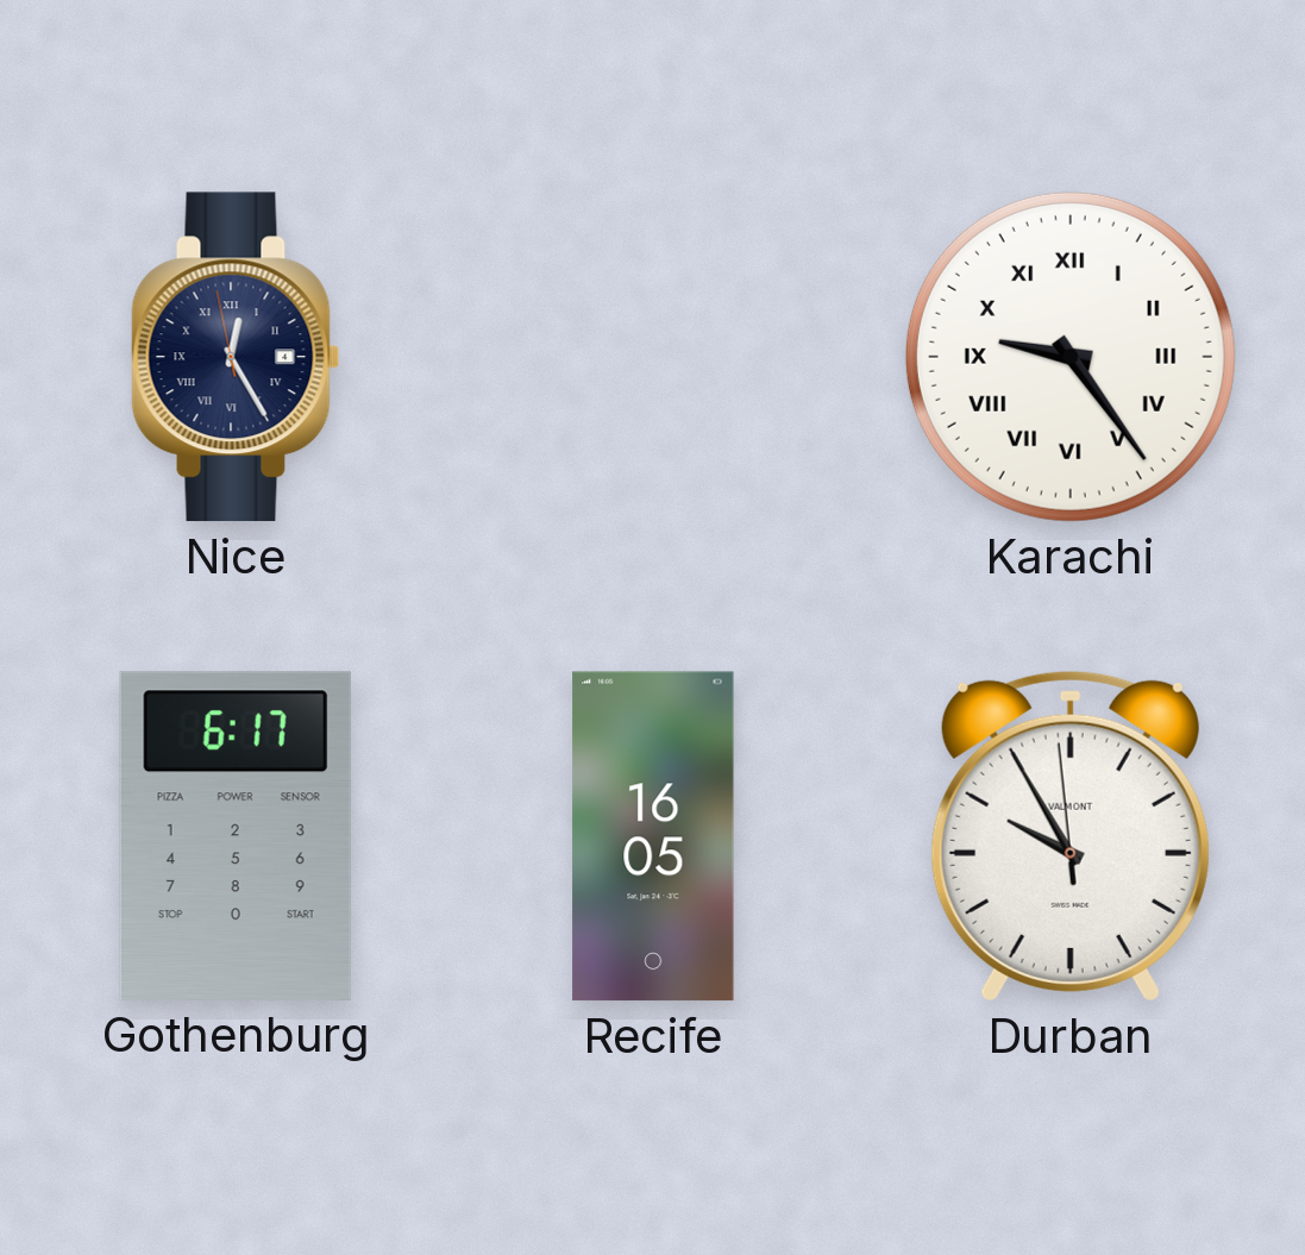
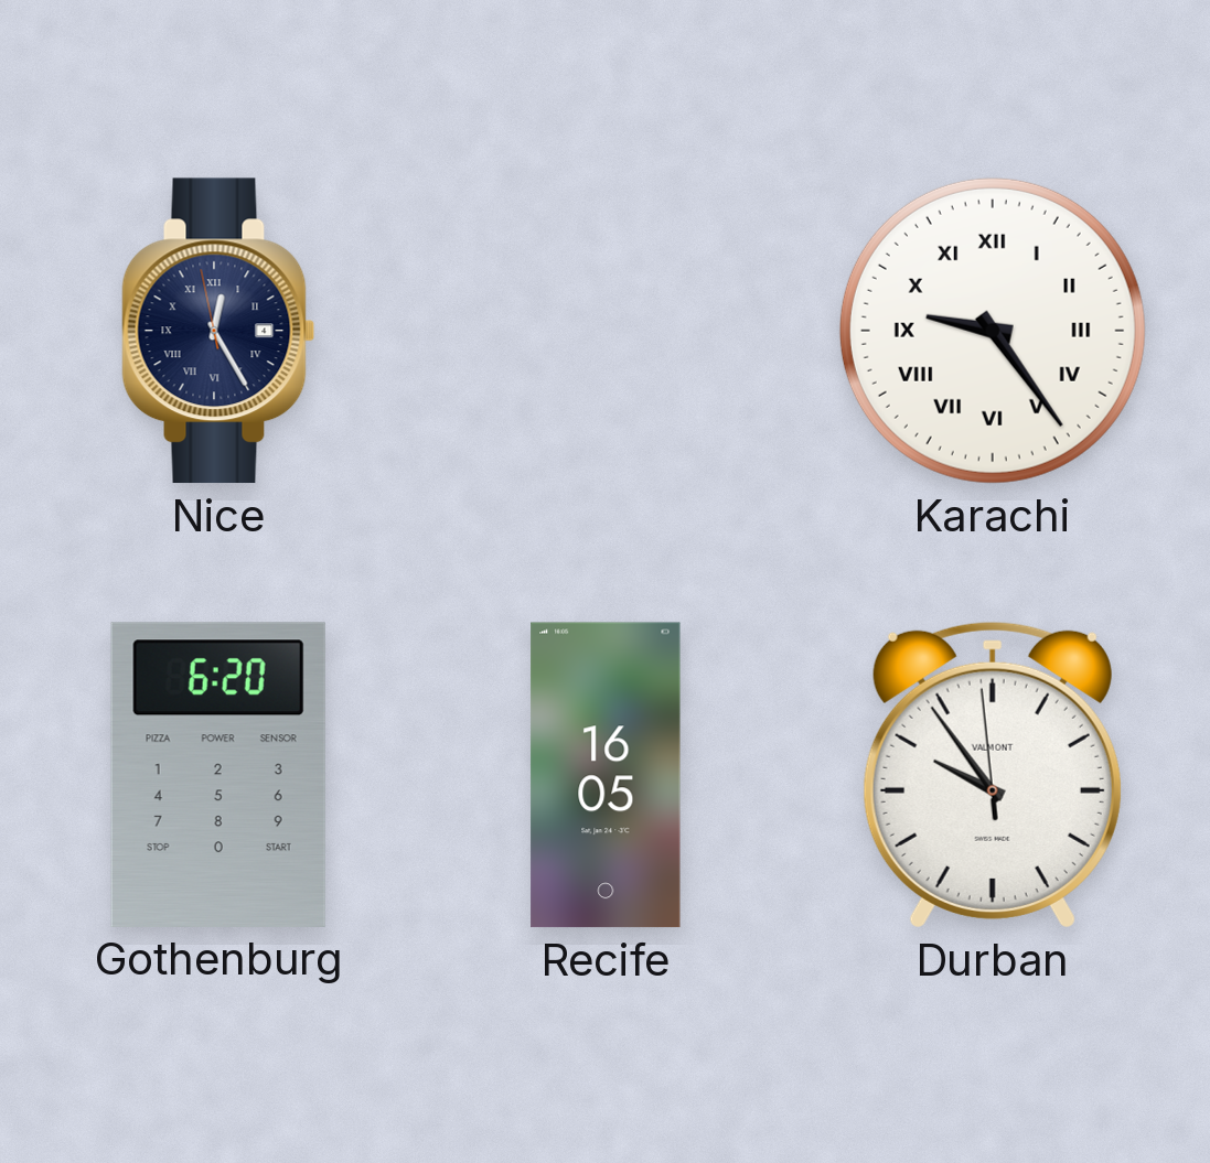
Gothenburg: 6:17 -> 6:20
Durban: 9:54 -> 9:53
